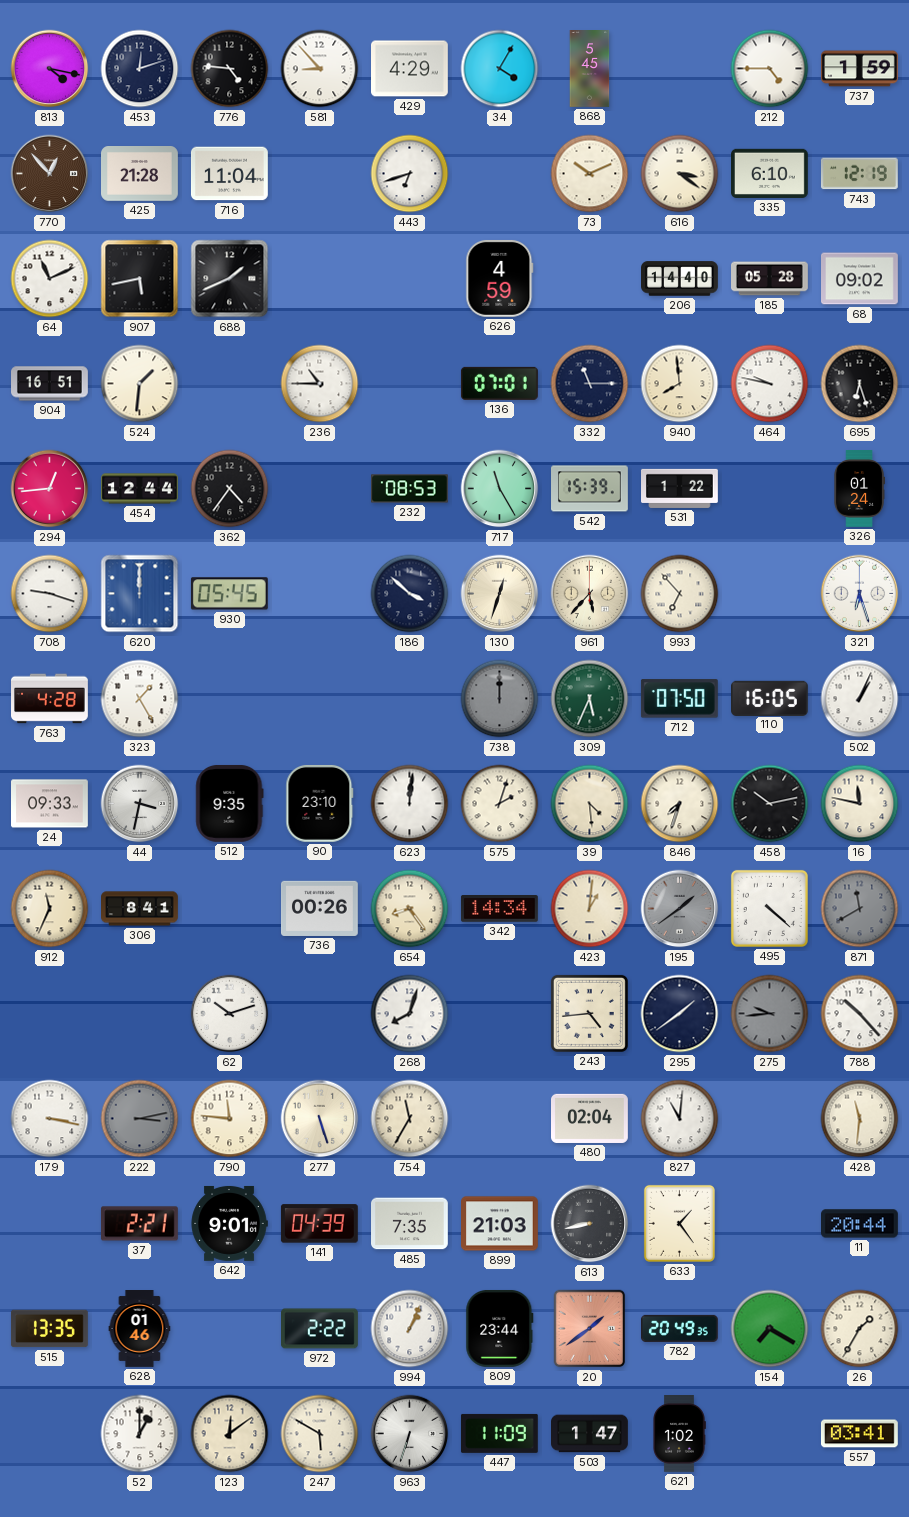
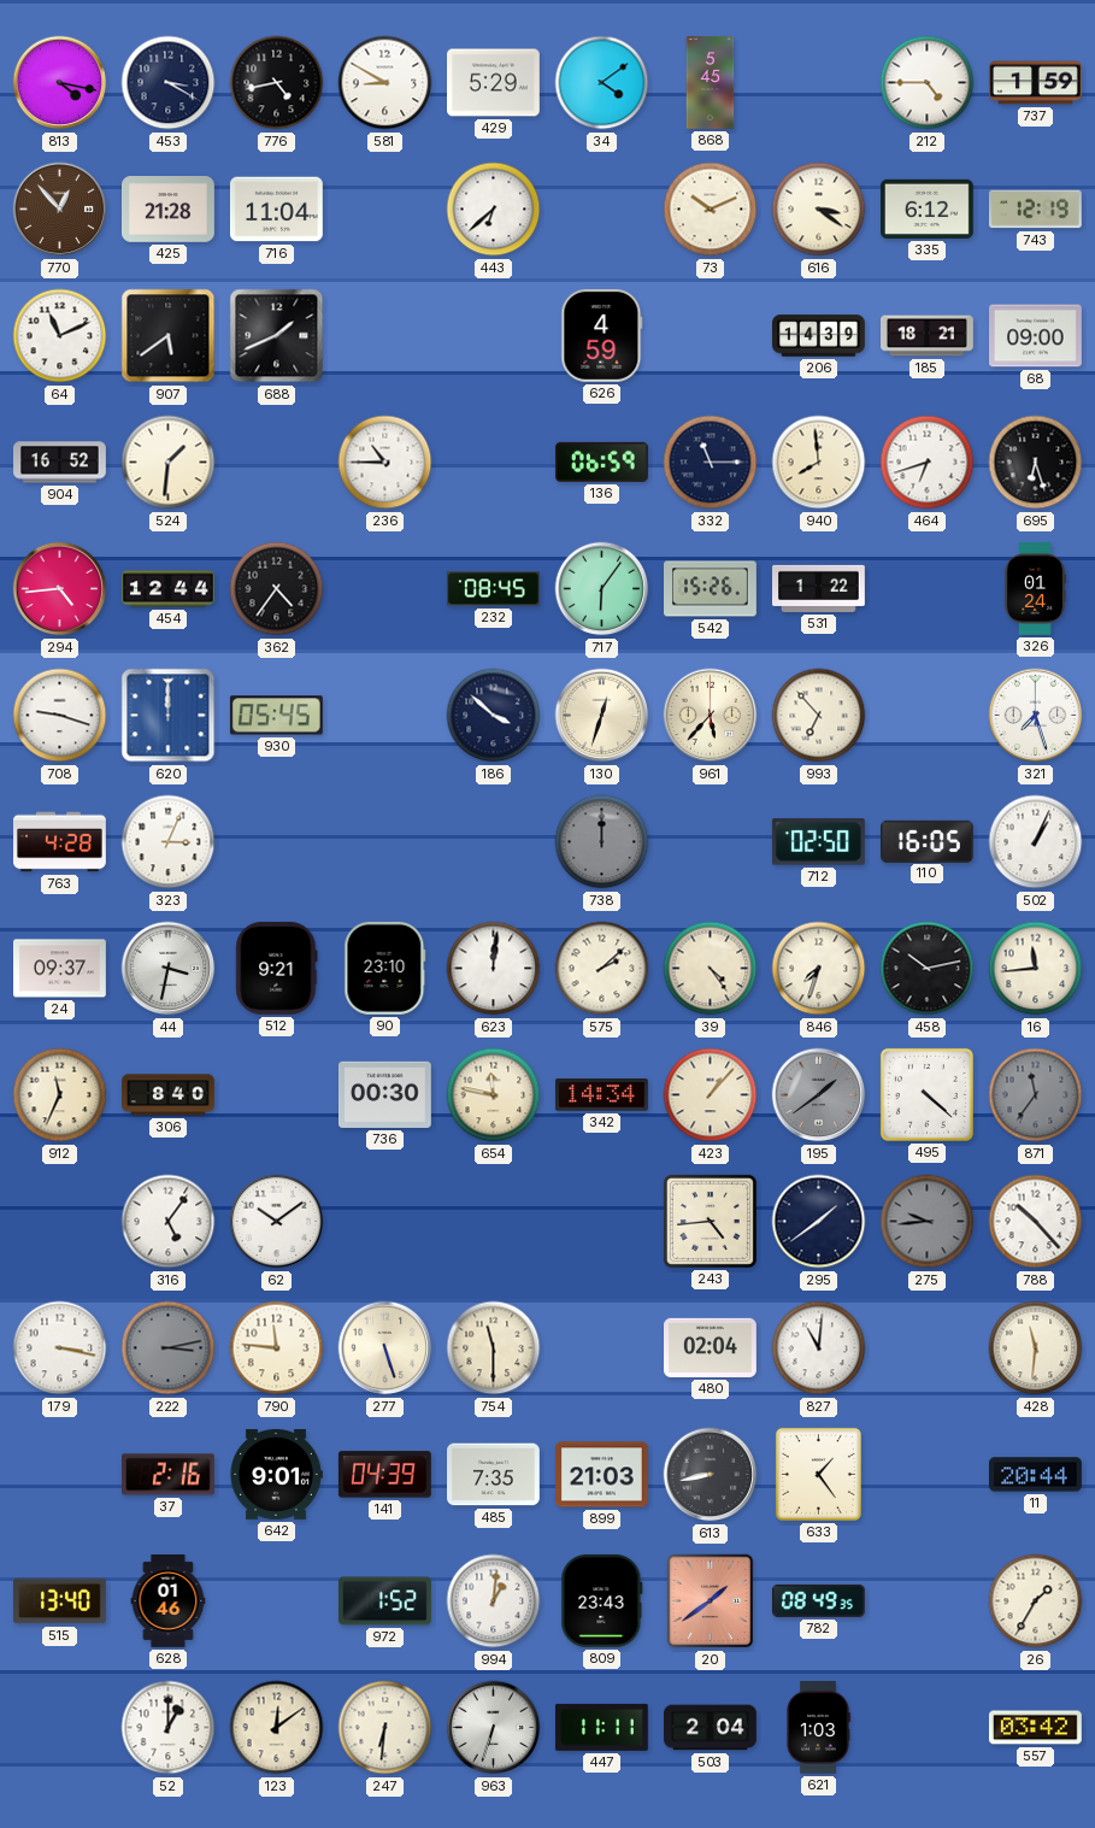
453: 12:12 -> 3:20
776: 4:46 -> 4:43
581: 8:53 -> 8:50
429: 4:29 -> 5:29
34: 4:05 -> 4:09
443: 6:42 -> 6:38
335: 6:10 -> 6:12
907: 5:43 -> 5:39
206: 14:40 -> 14:39
185: 05:28 -> 18:21
68: 09:02 -> 09:00
904: 16:51 -> 16:52
136: 07:01 -> 06:59
464: 9:47 -> 6:42
294: 12:44 -> 4:44
232: 08:53 -> 08:45
717: 11:25 -> 6:06
542: 15:39 -> 15:26
321: 6:27 -> 7:27
323: 1:25 -> 3:04
309: 5:34 -> none
712: 07:50 -> 02:50
24: 09:33 -> 09:37
512: 9:35 -> 9:21
575: 2:03 -> 2:08
39: 4:29 -> 4:24
16: 11:47 -> 11:44
306: 8:41 -> 8:40
736: 00:26 -> 00:30
654: 8:24 -> 11:47
423: 1:01 -> 1:07
871: 11:40 -> 11:36
316: none -> 5:06
62: 10:12 -> 10:09
268: 8:03 -> none
754: 11:35 -> 11:30
37: 2:21 -> 2:16
515: 13:35 -> 13:40
972: 2:22 -> 1:52
994: 1:04 -> 1:01
809: 23:44 -> 23:43
782: 20:49 -> 08:49
154: 7:20 -> none
247: 5:50 -> 6:31
447: 11:09 -> 11:11
503: 1:47 -> 2:04
621: 1:02 -> 1:03
557: 03:41 -> 03:42
